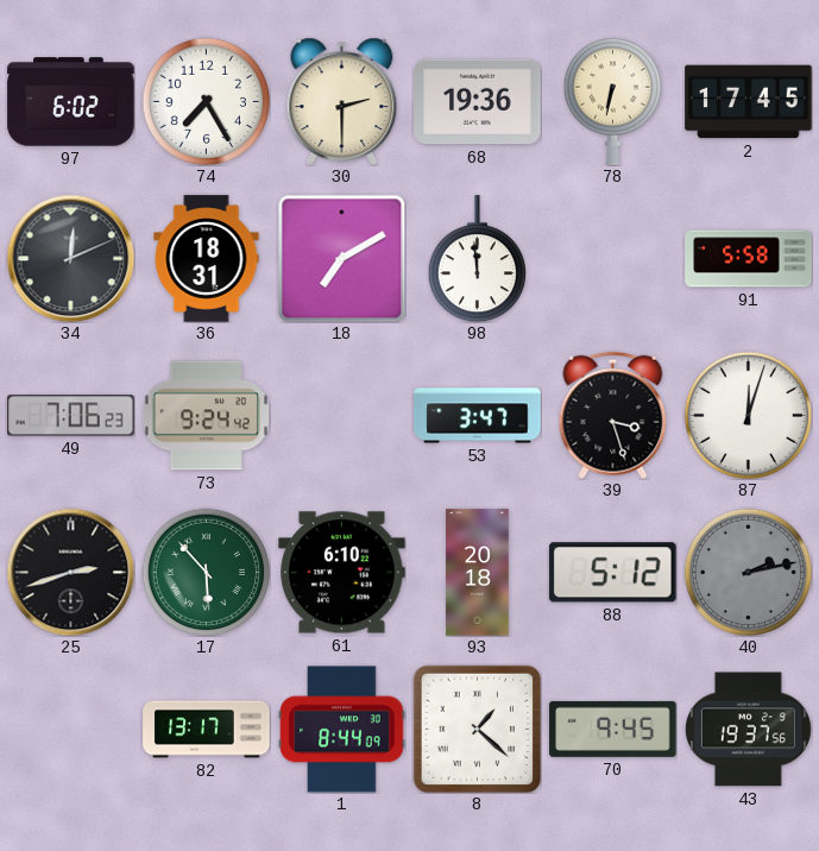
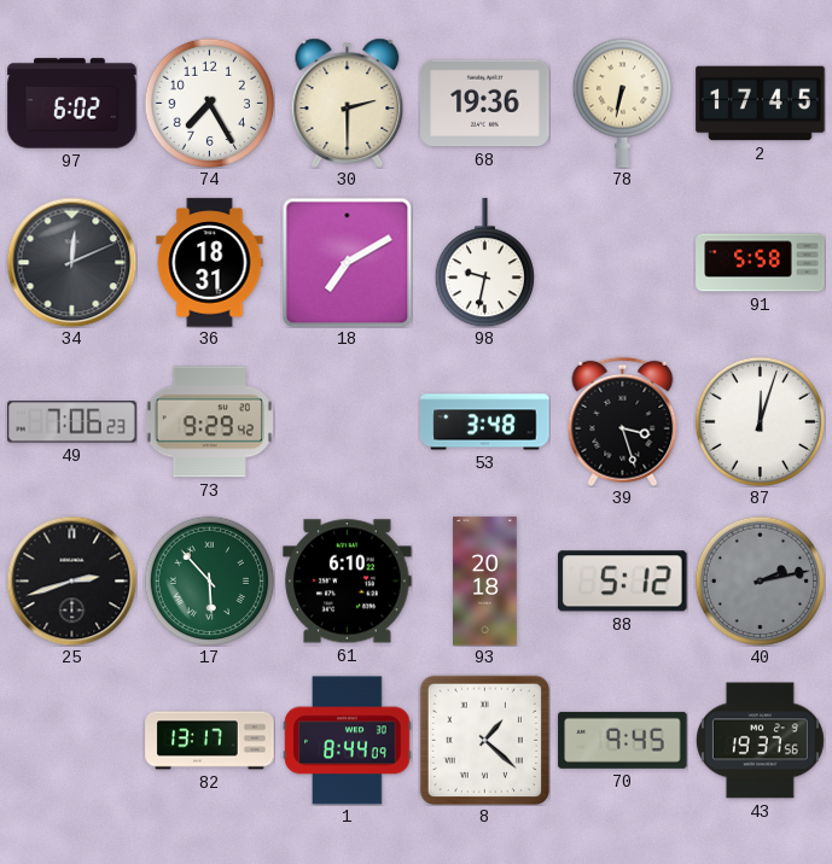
98: 11:59 -> 9:32
73: 9:24 -> 9:29
53: 3:47 -> 3:48
